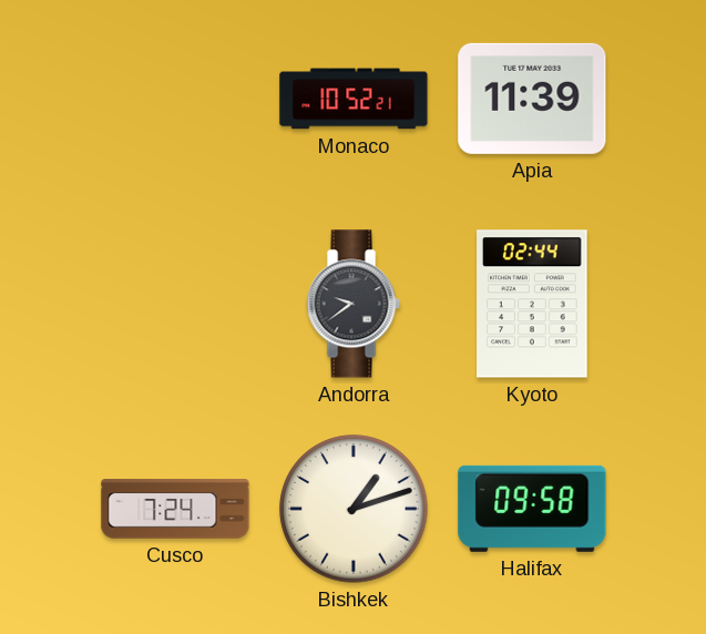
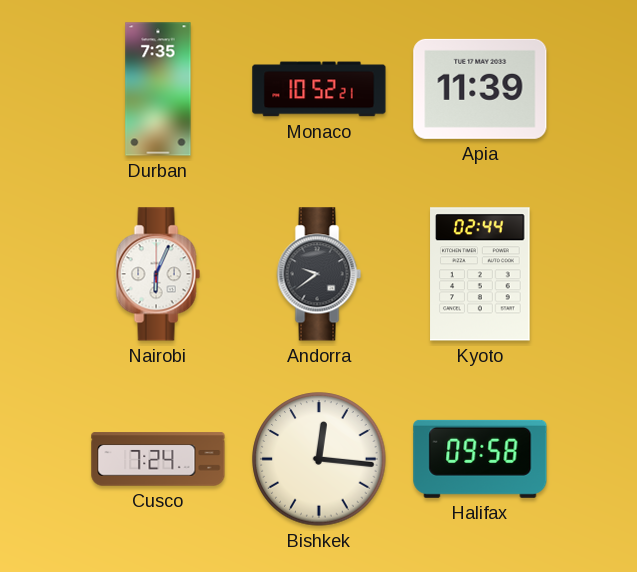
Durban: none -> 7:35
Nairobi: none -> 6:04
Bishkek: 1:12 -> 12:16
